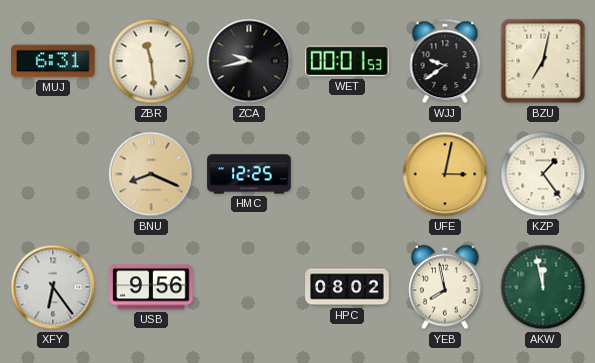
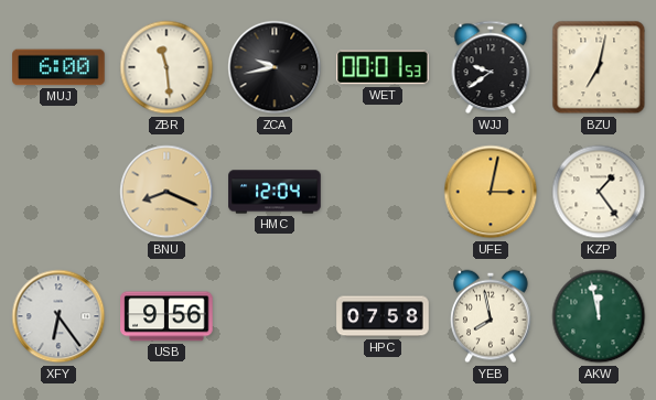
MUJ: 6:31 -> 6:00
HMC: 12:25 -> 12:04
HPC: 08:02 -> 07:58
